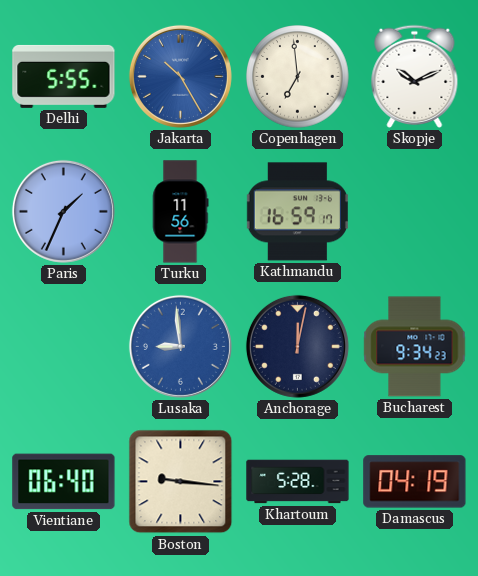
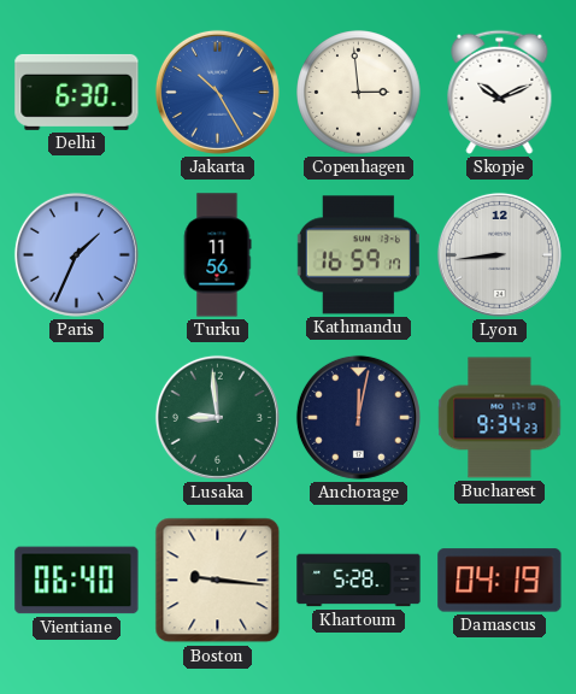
Delhi: 5:55 -> 6:30
Copenhagen: 6:59 -> 2:59
Lyon: none -> 8:44
Lusaka dial: blue -> green
